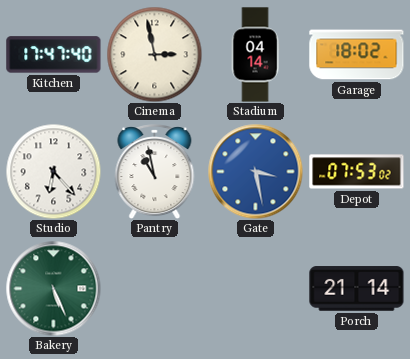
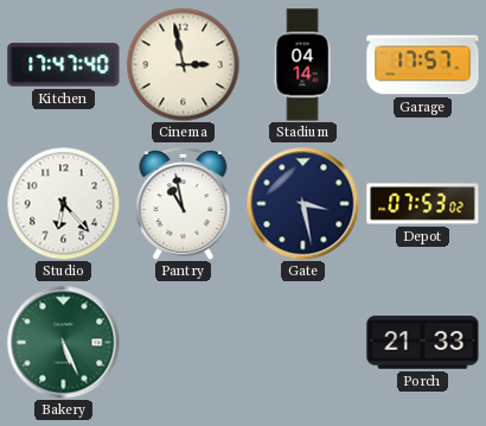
Garage: 18:02 -> 17:57
Gate dial: blue -> navy
Porch: 21:14 -> 21:33
